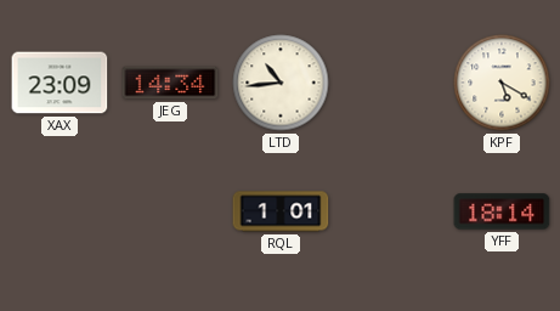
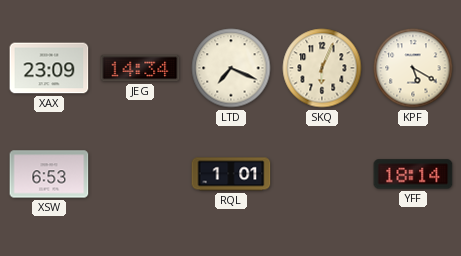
LTD: 10:44 -> 7:19
SKQ: none -> 6:04
XSW: none -> 6:53
